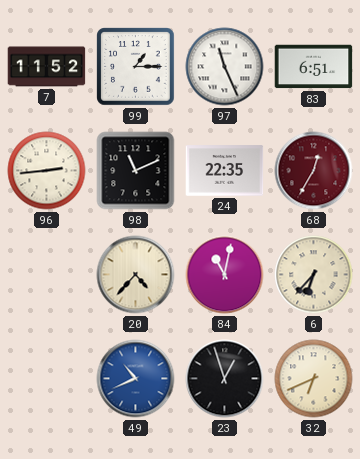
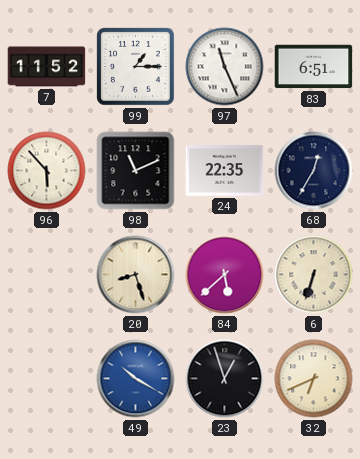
96: 2:44 -> 5:53
68 dial: burgundy -> navy
20: 4:37 -> 8:27
84: 11:02 -> 5:38
6: 6:37 -> 6:33
49: 10:41 -> 10:20
